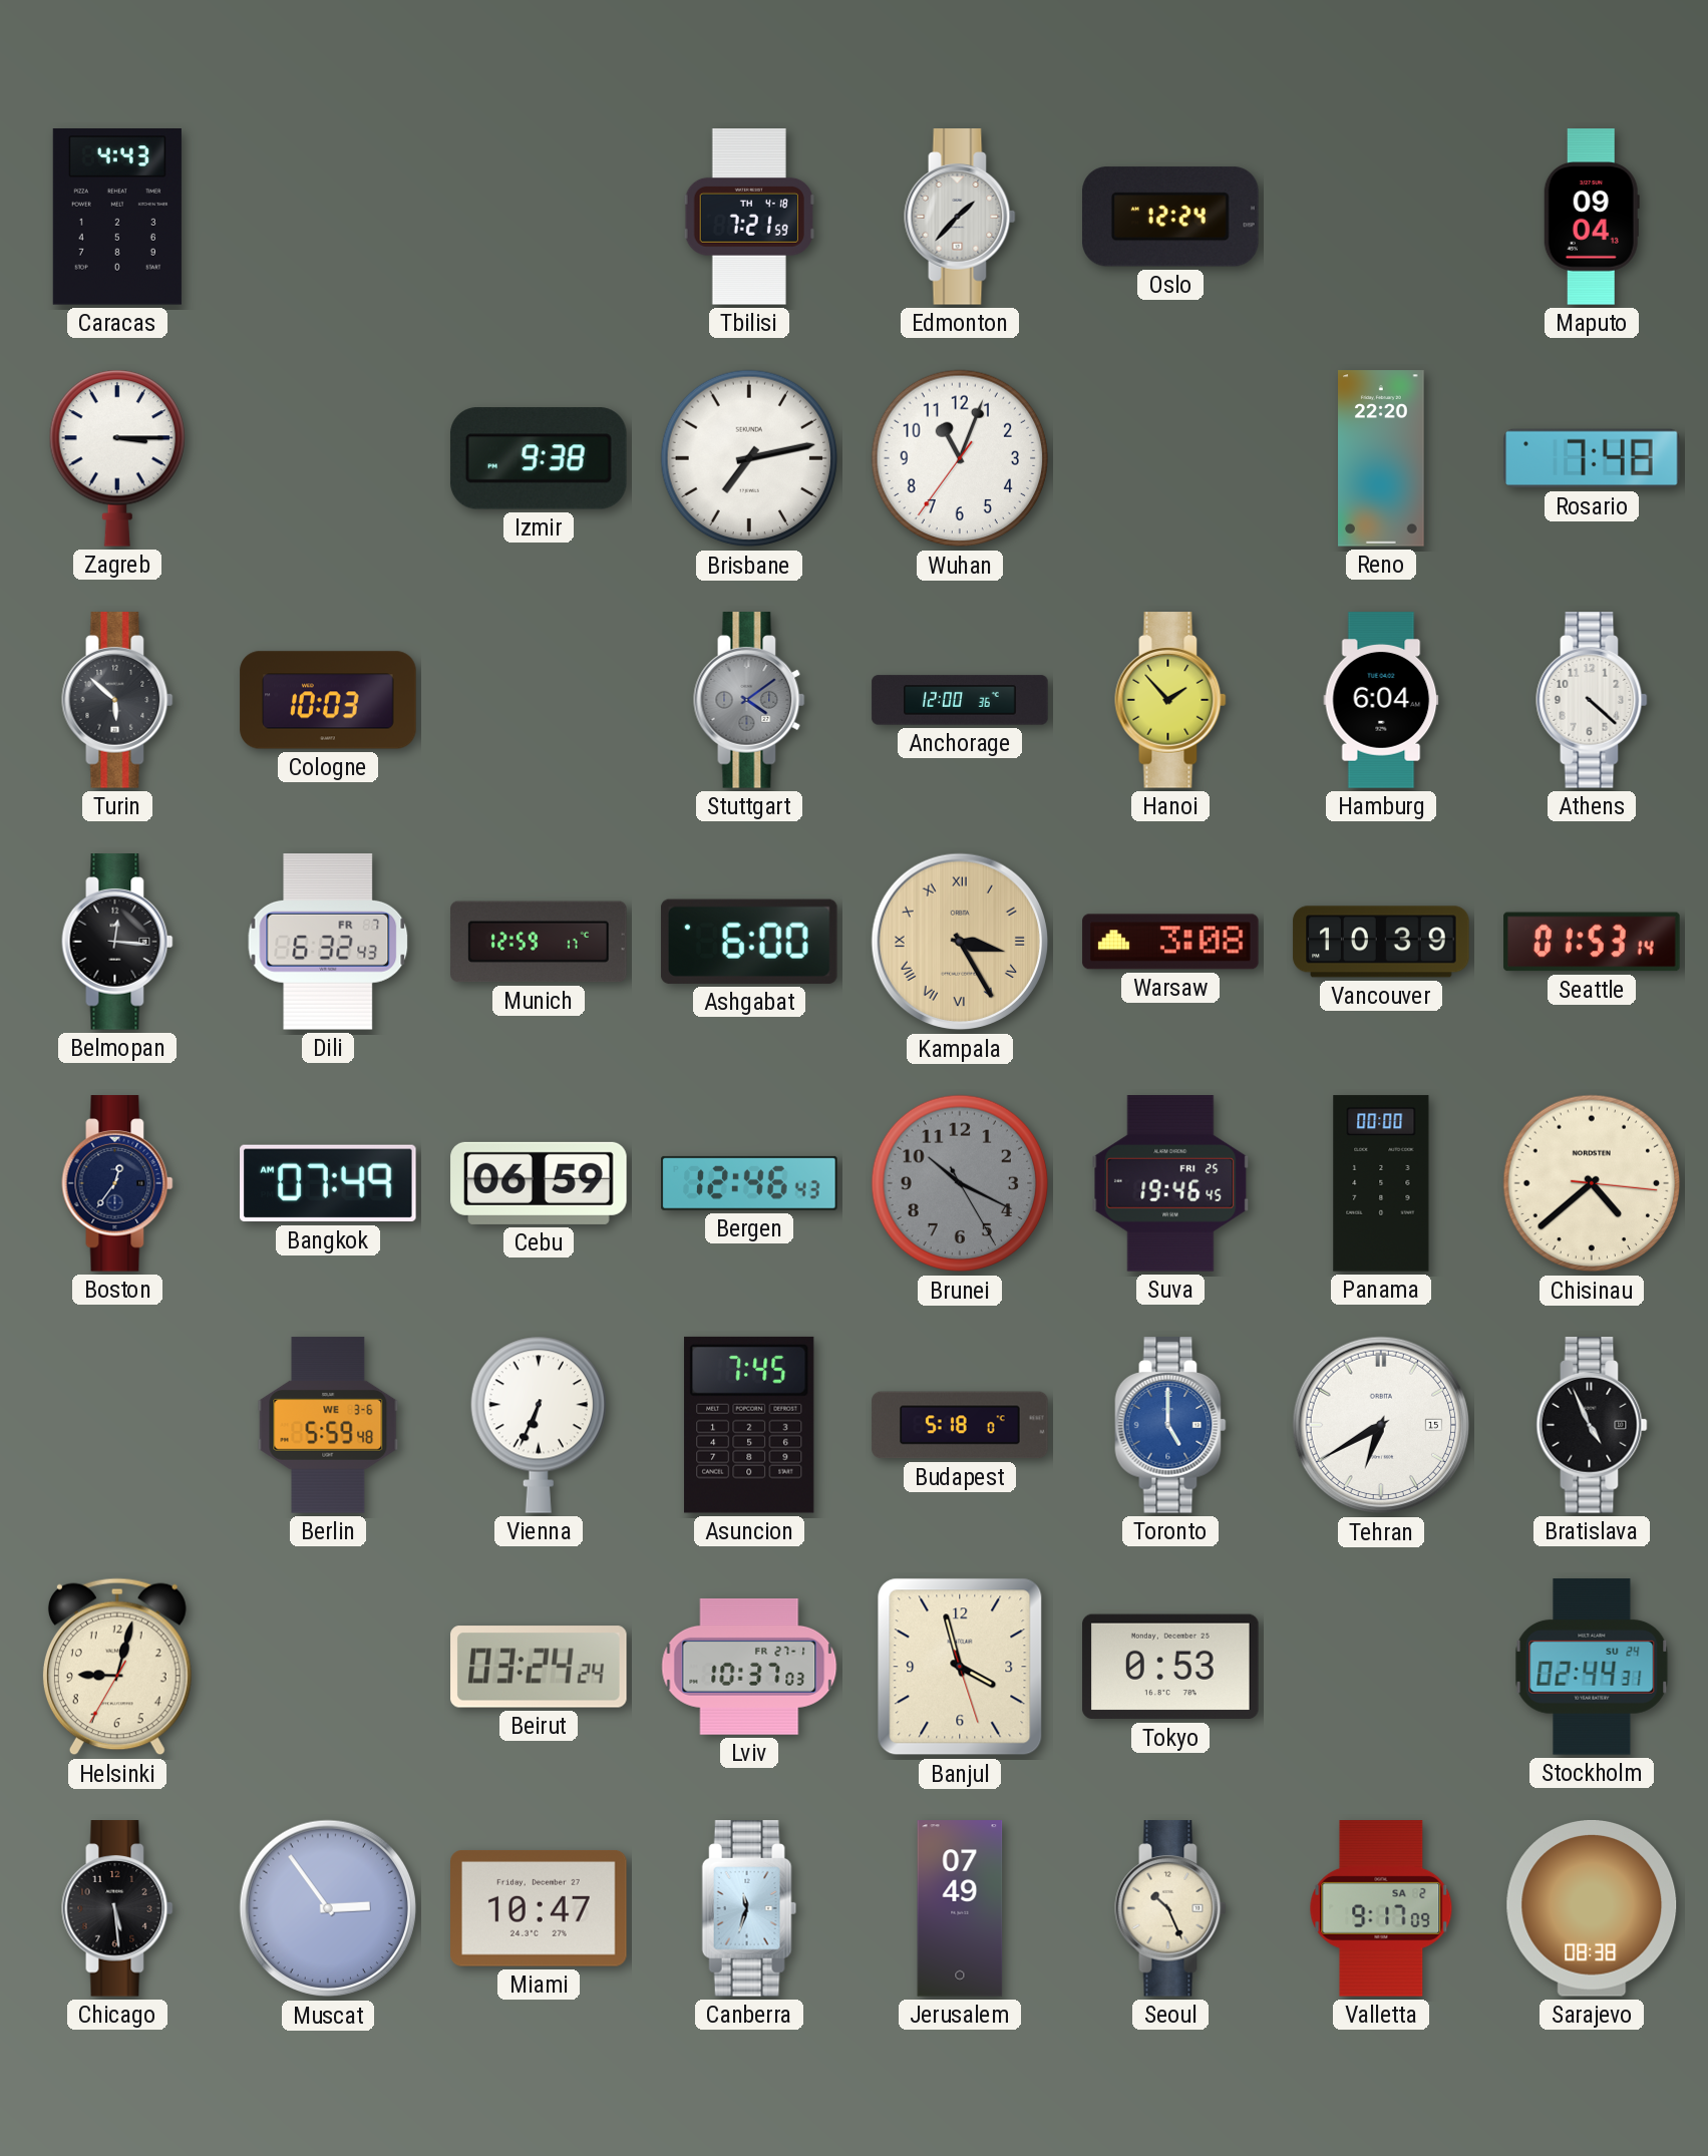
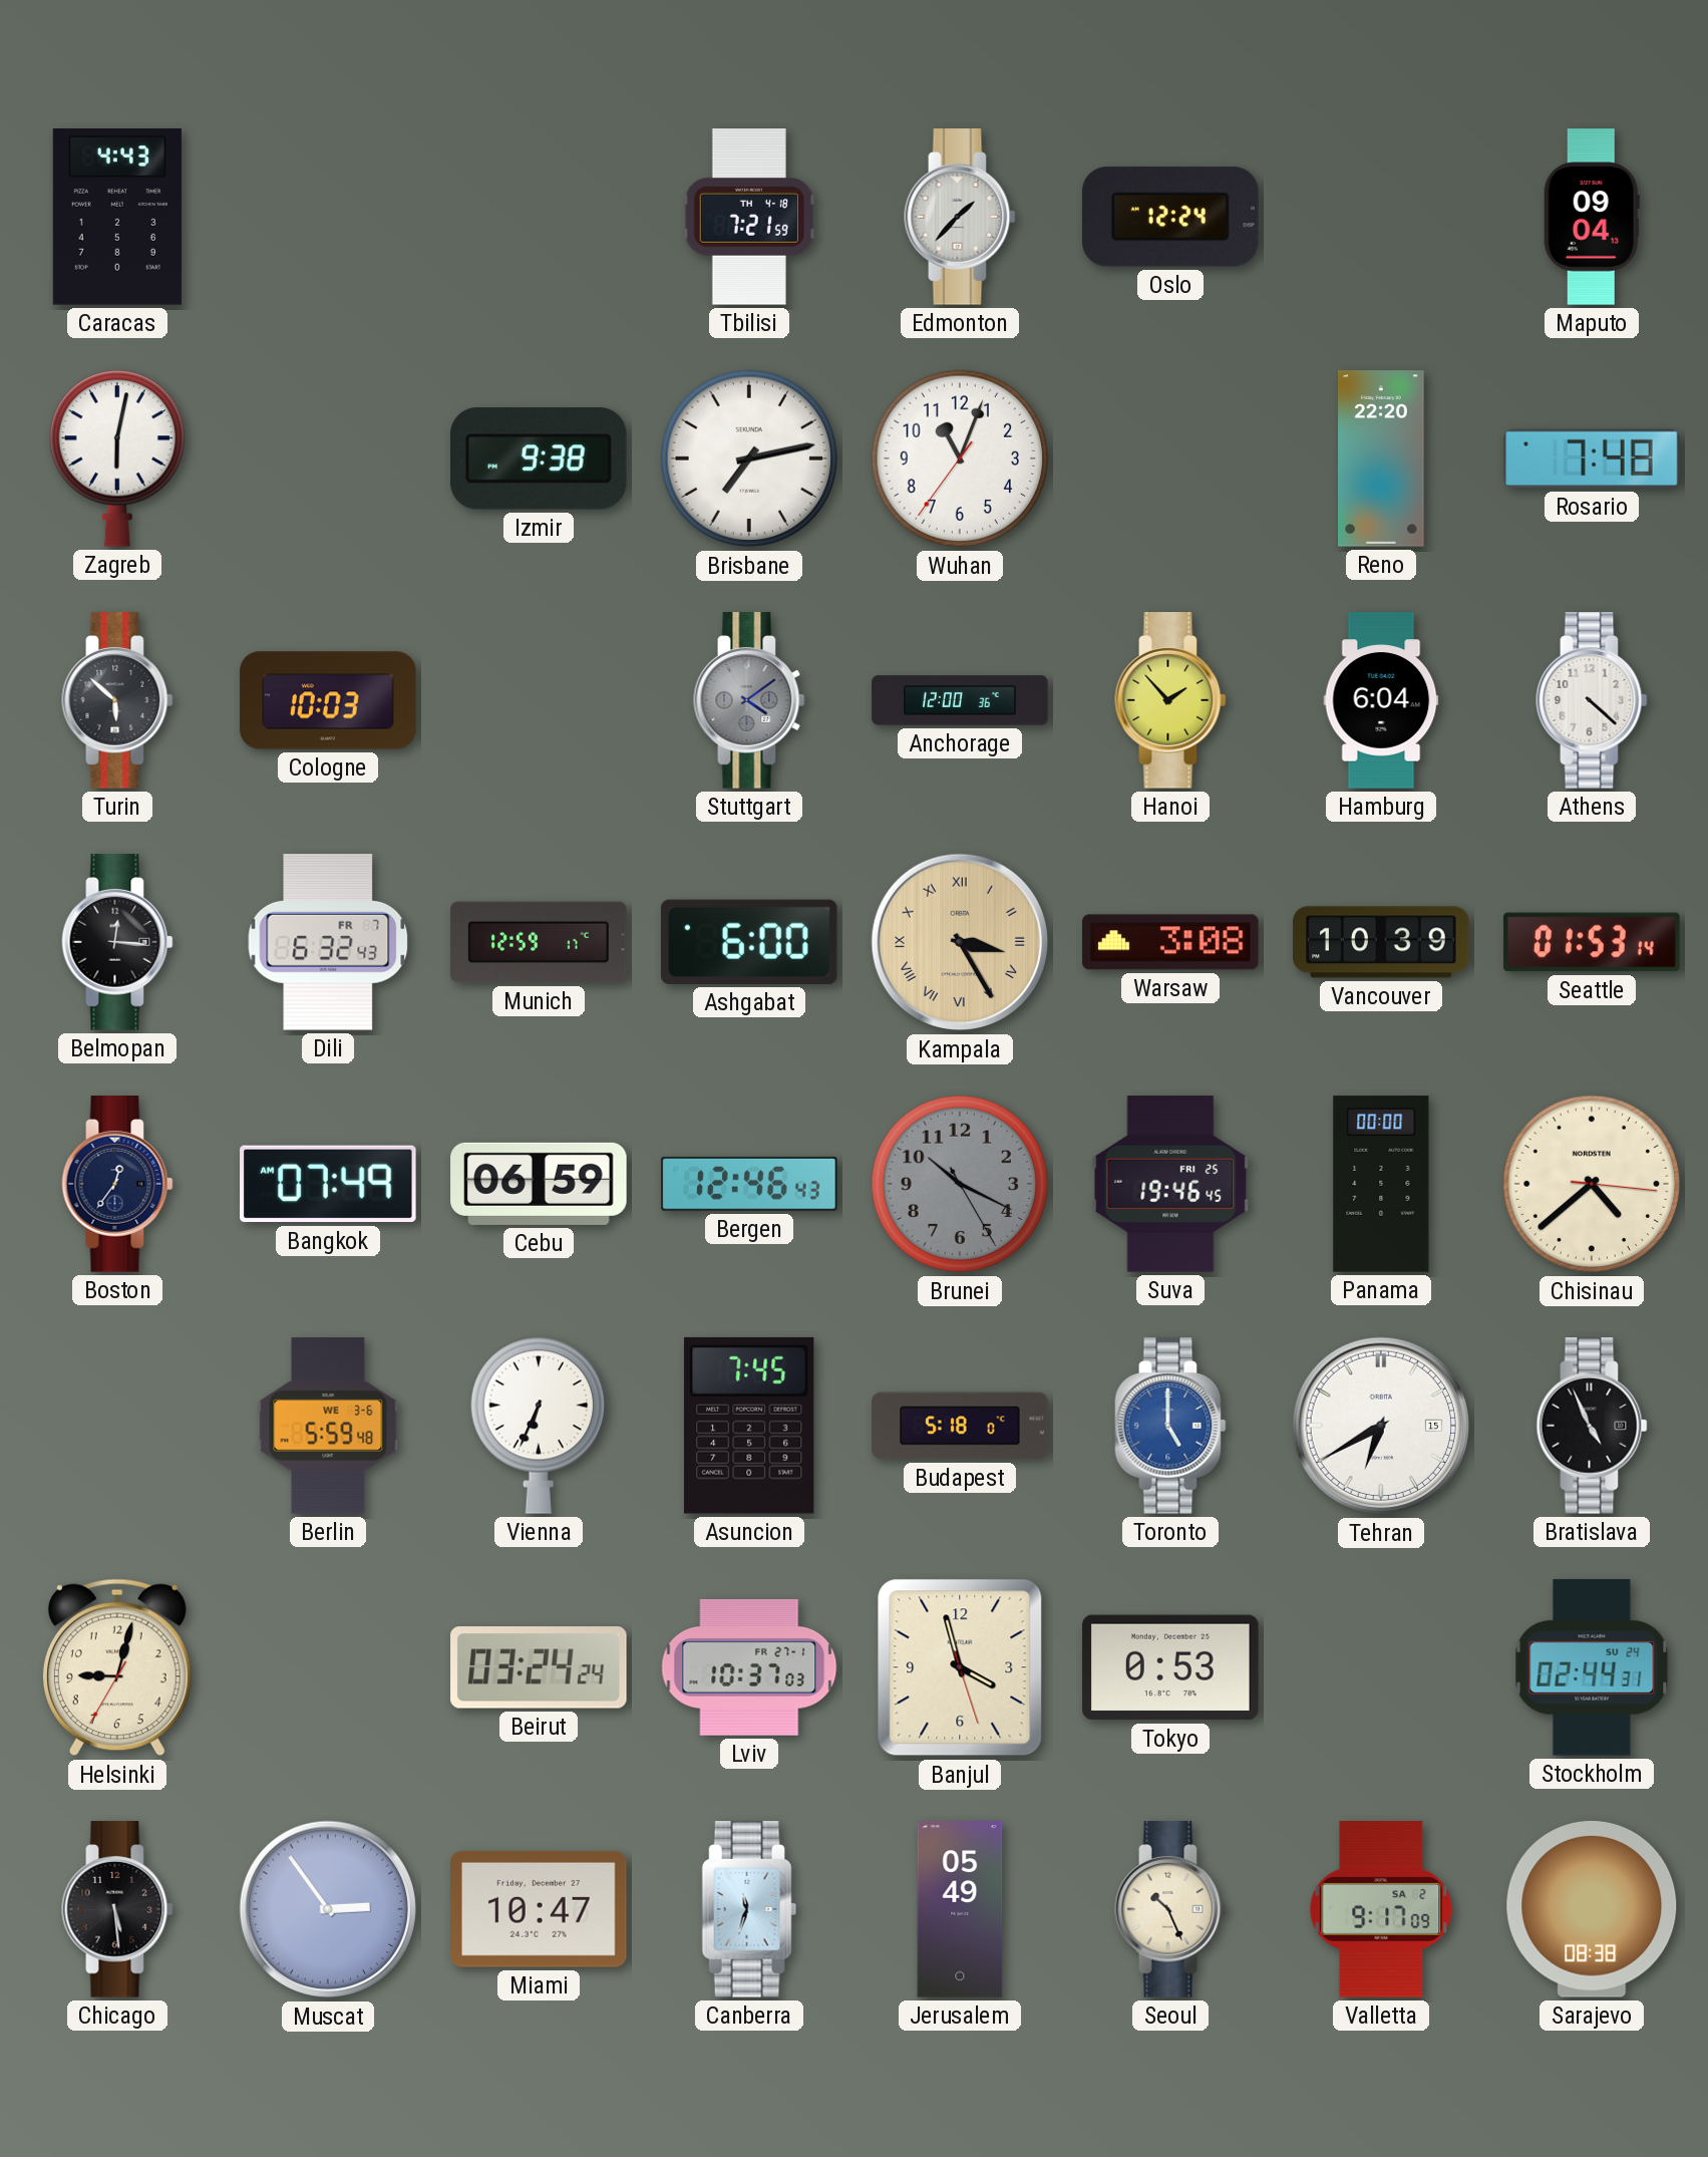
Zagreb: 3:15 -> 6:02
Jerusalem: 07:49 -> 05:49
